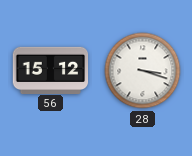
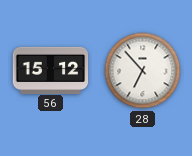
28: 3:18 -> 6:53
